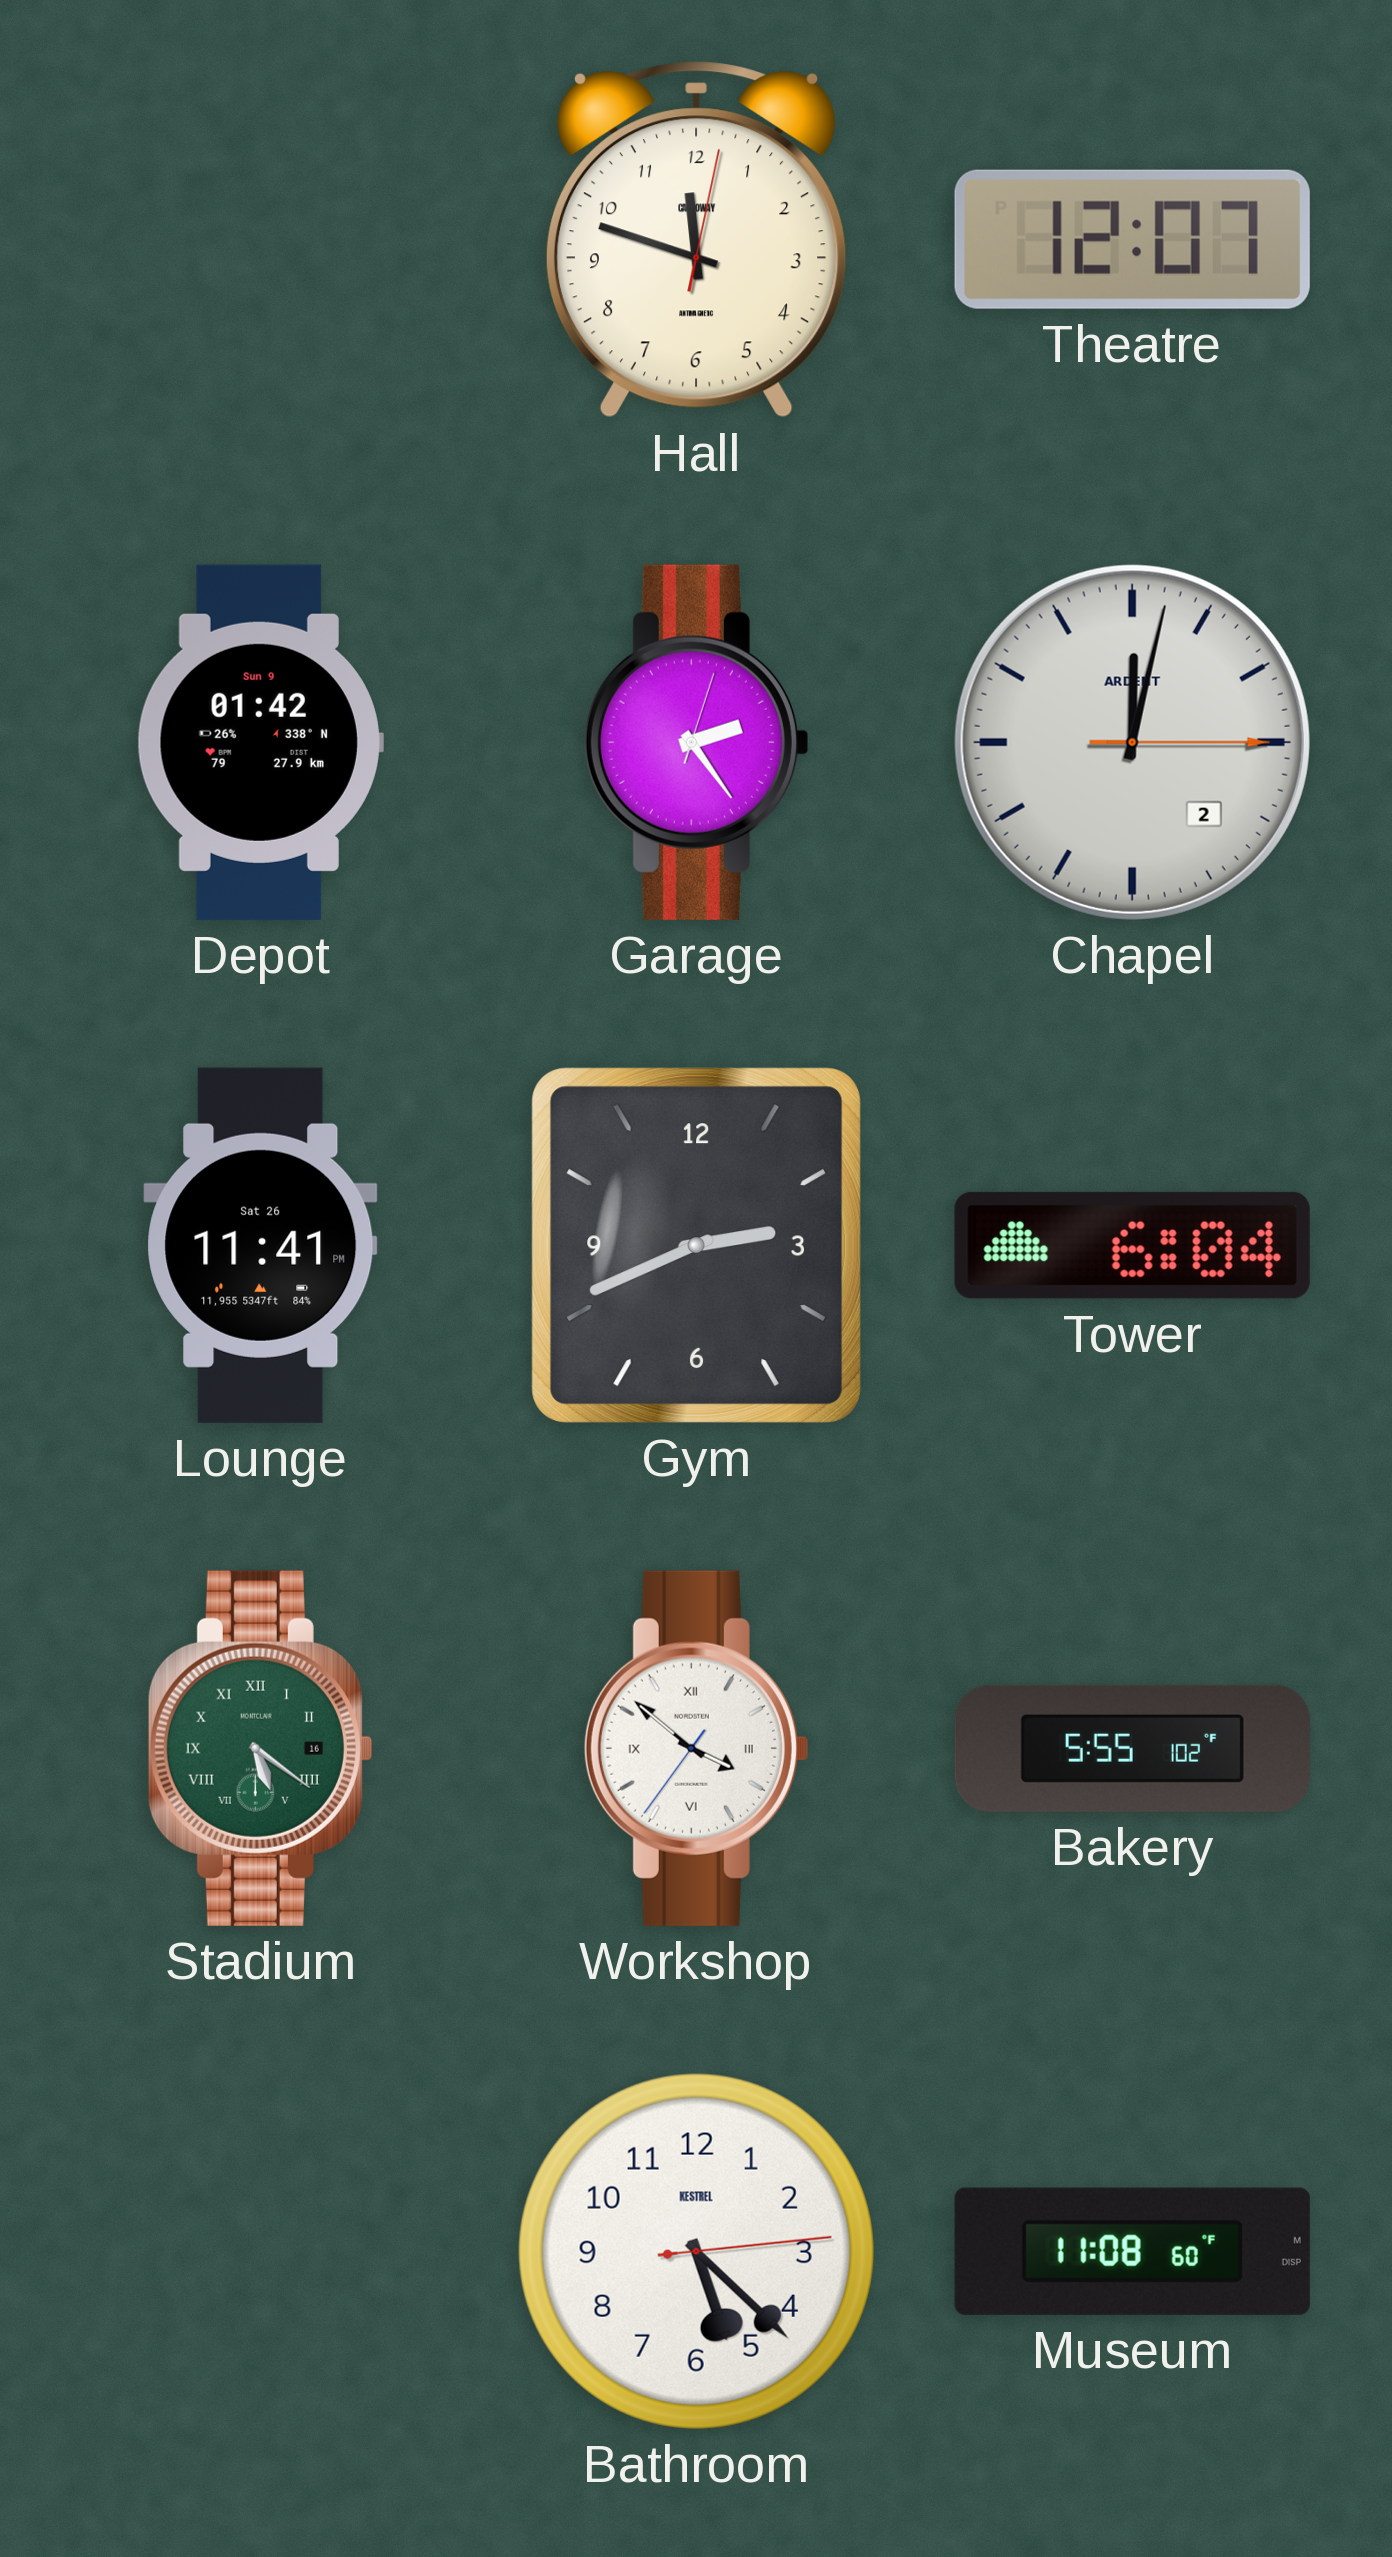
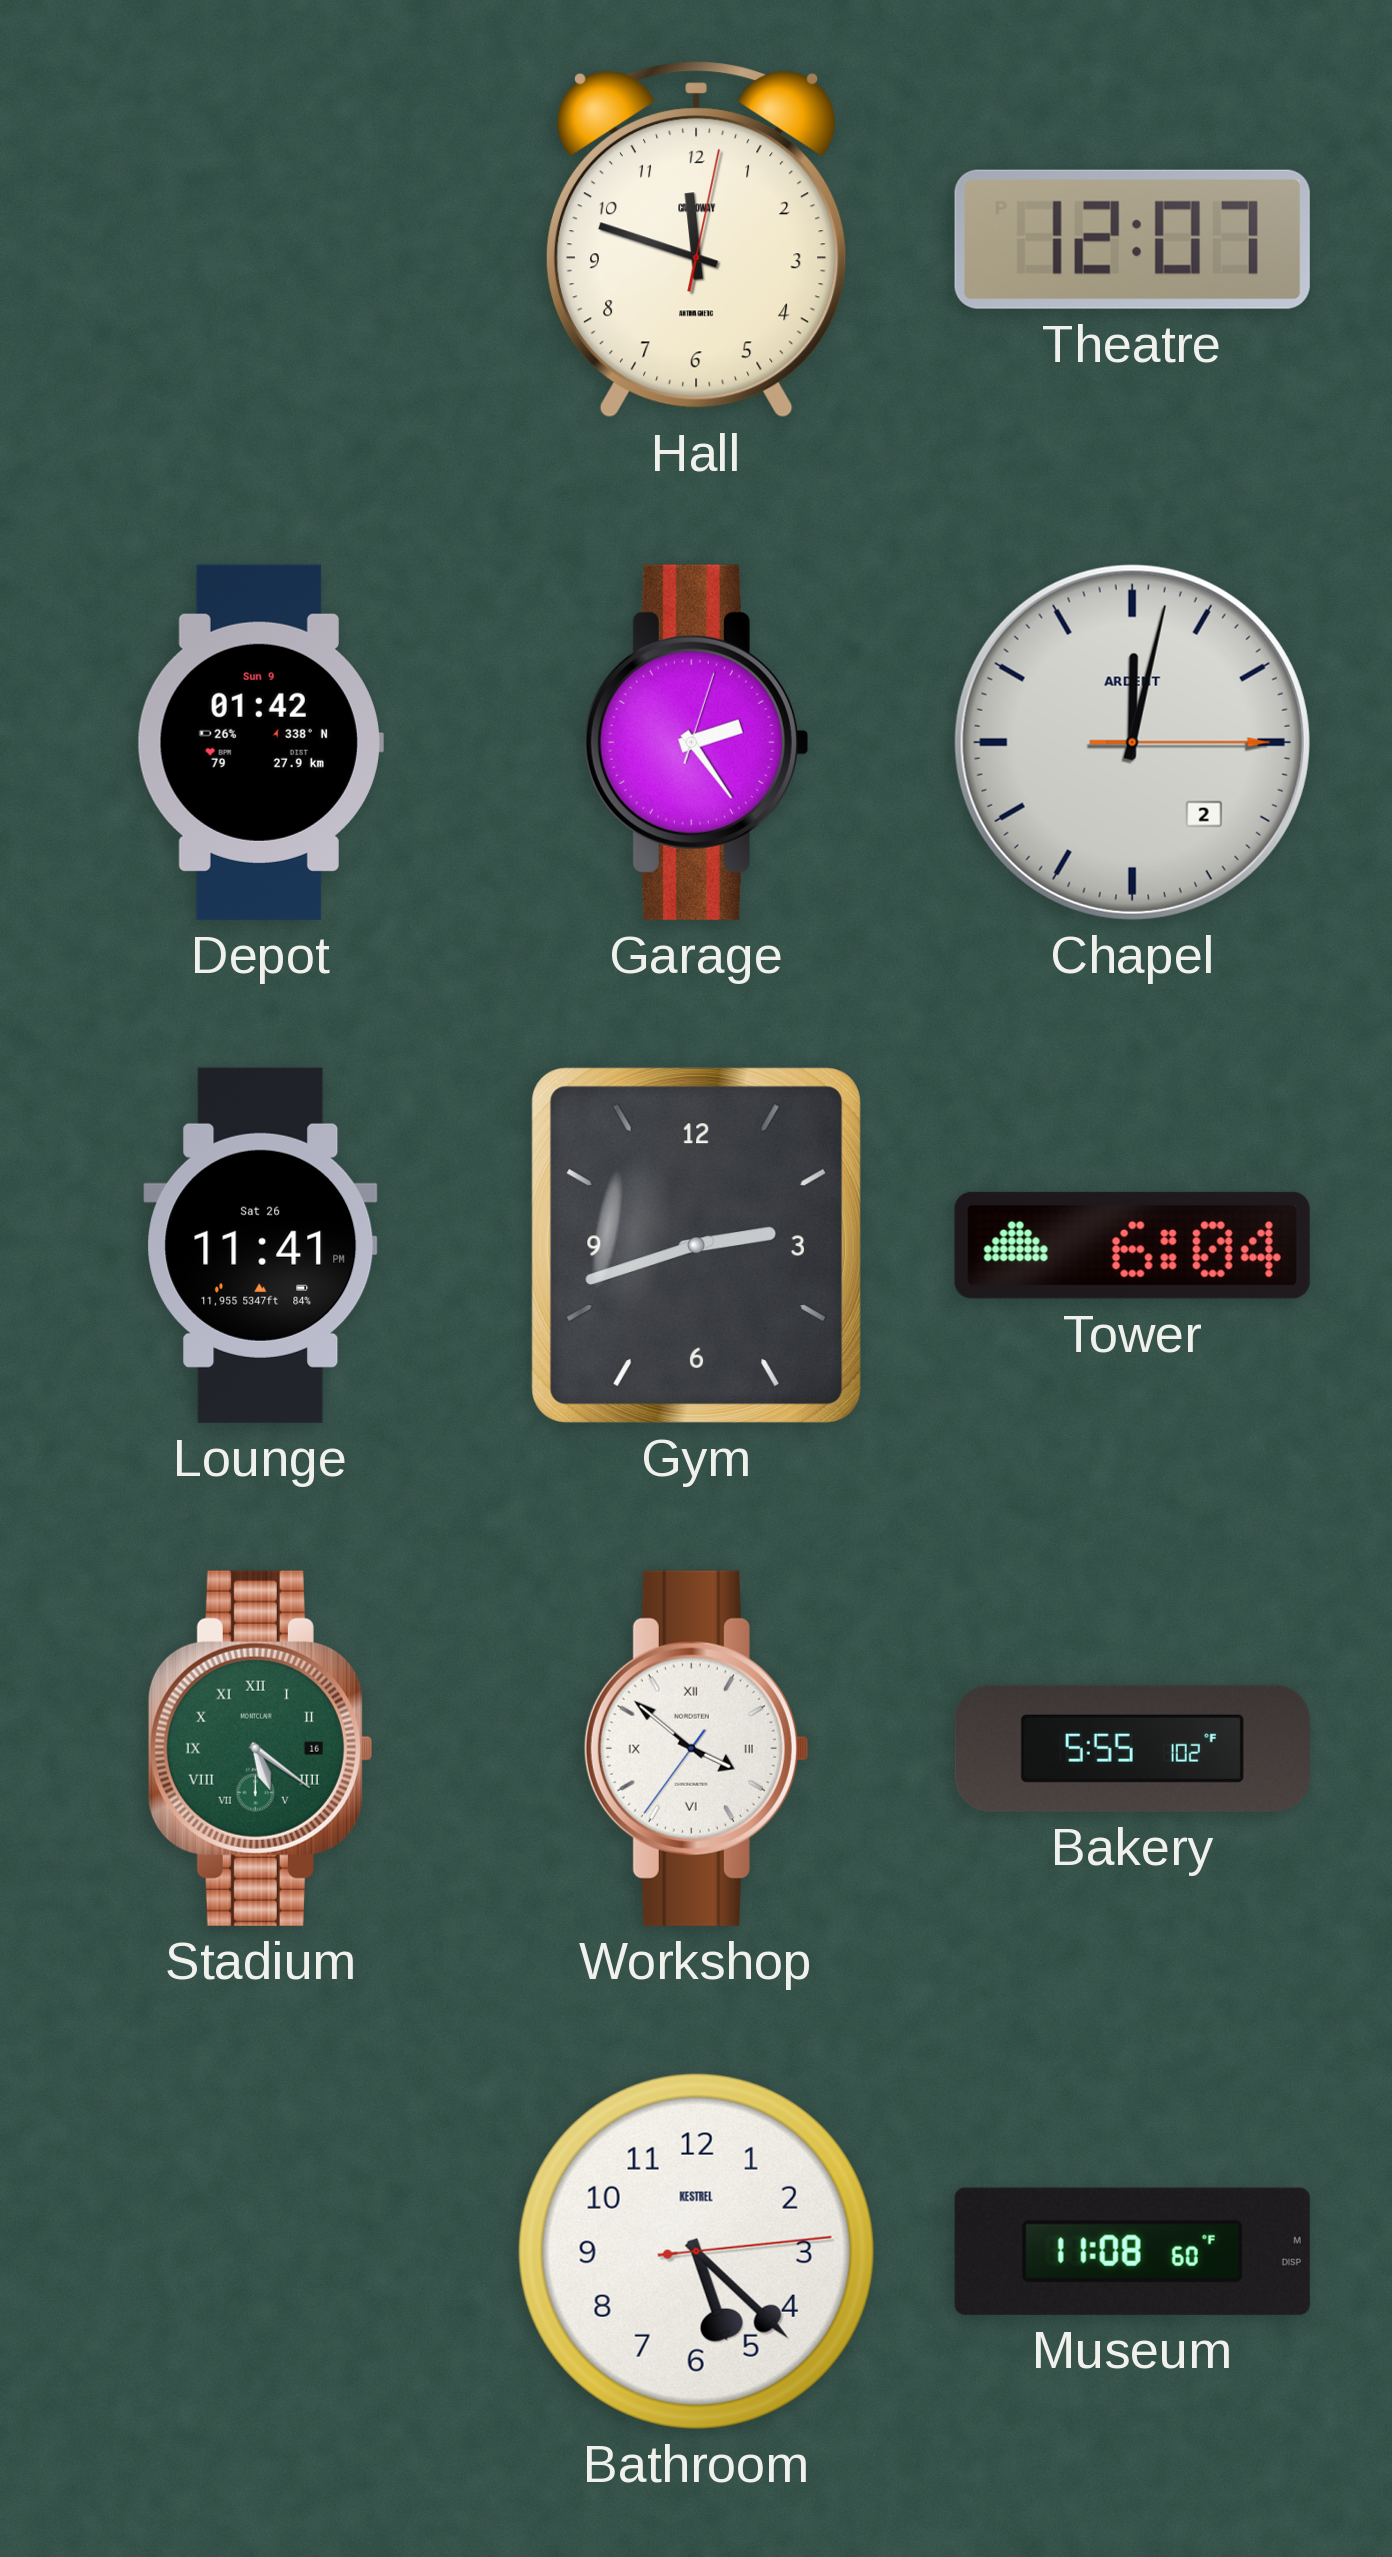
Gym: 2:41 -> 2:42
